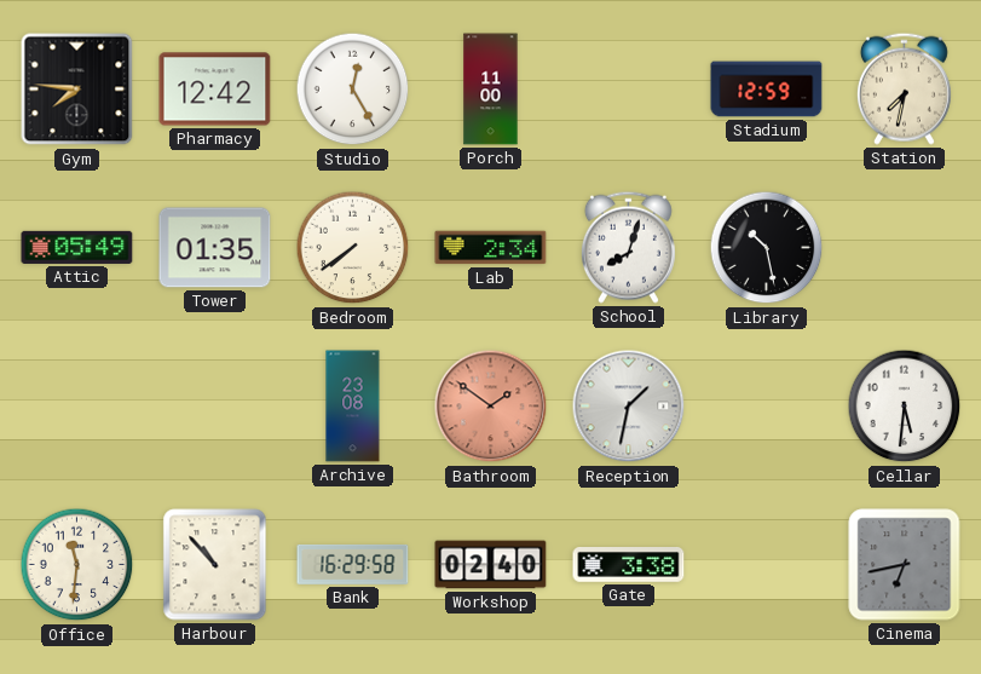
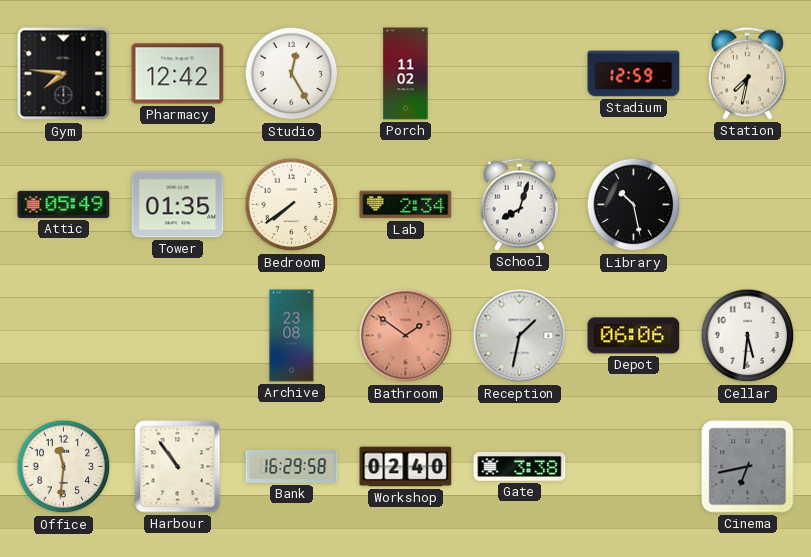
Porch: 11:00 -> 11:02
Depot: none -> 06:06
Harbour: 10:53 -> 10:54
